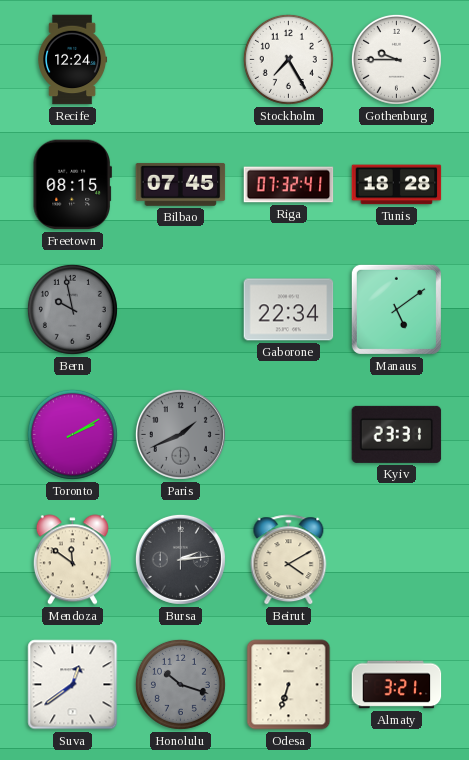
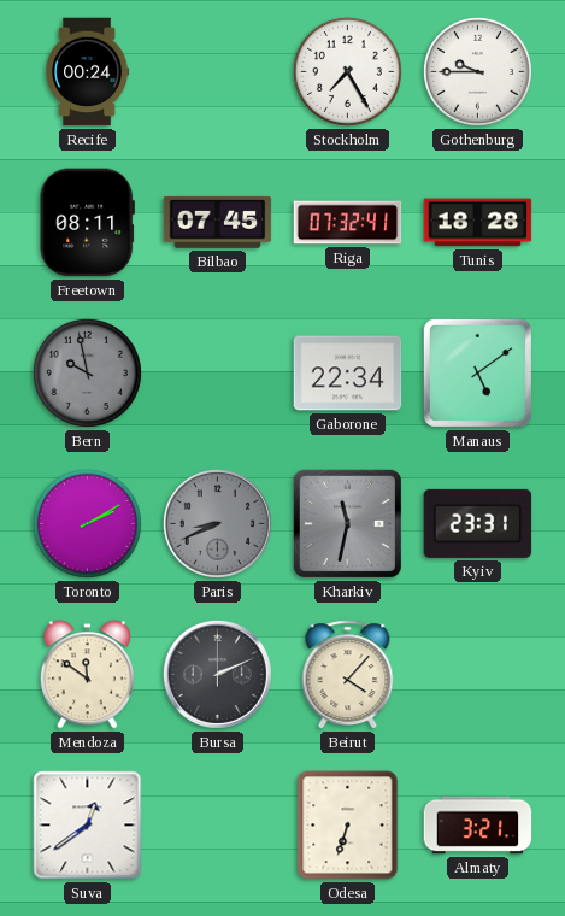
Recife: 12:24 -> 00:24
Freetown: 08:15 -> 08:11
Paris: 1:41 -> 8:41
Kharkiv: none -> 11:32
Bursa: 2:14 -> 2:11
Beirut: 4:10 -> 4:07
Honolulu: 10:18 -> none
